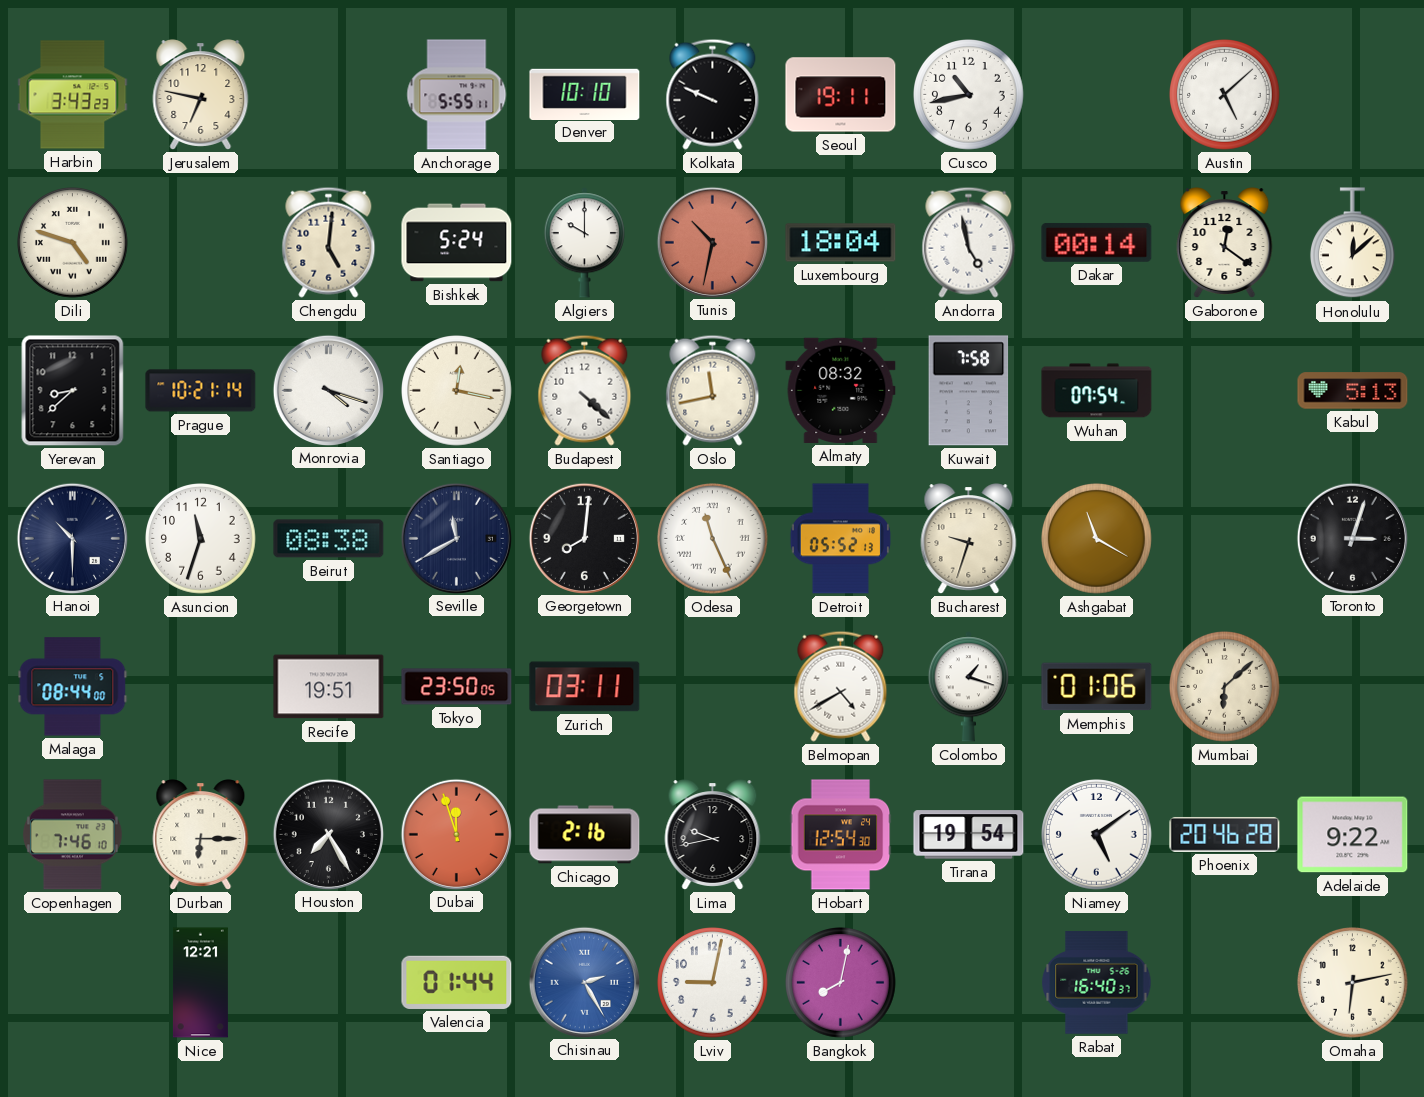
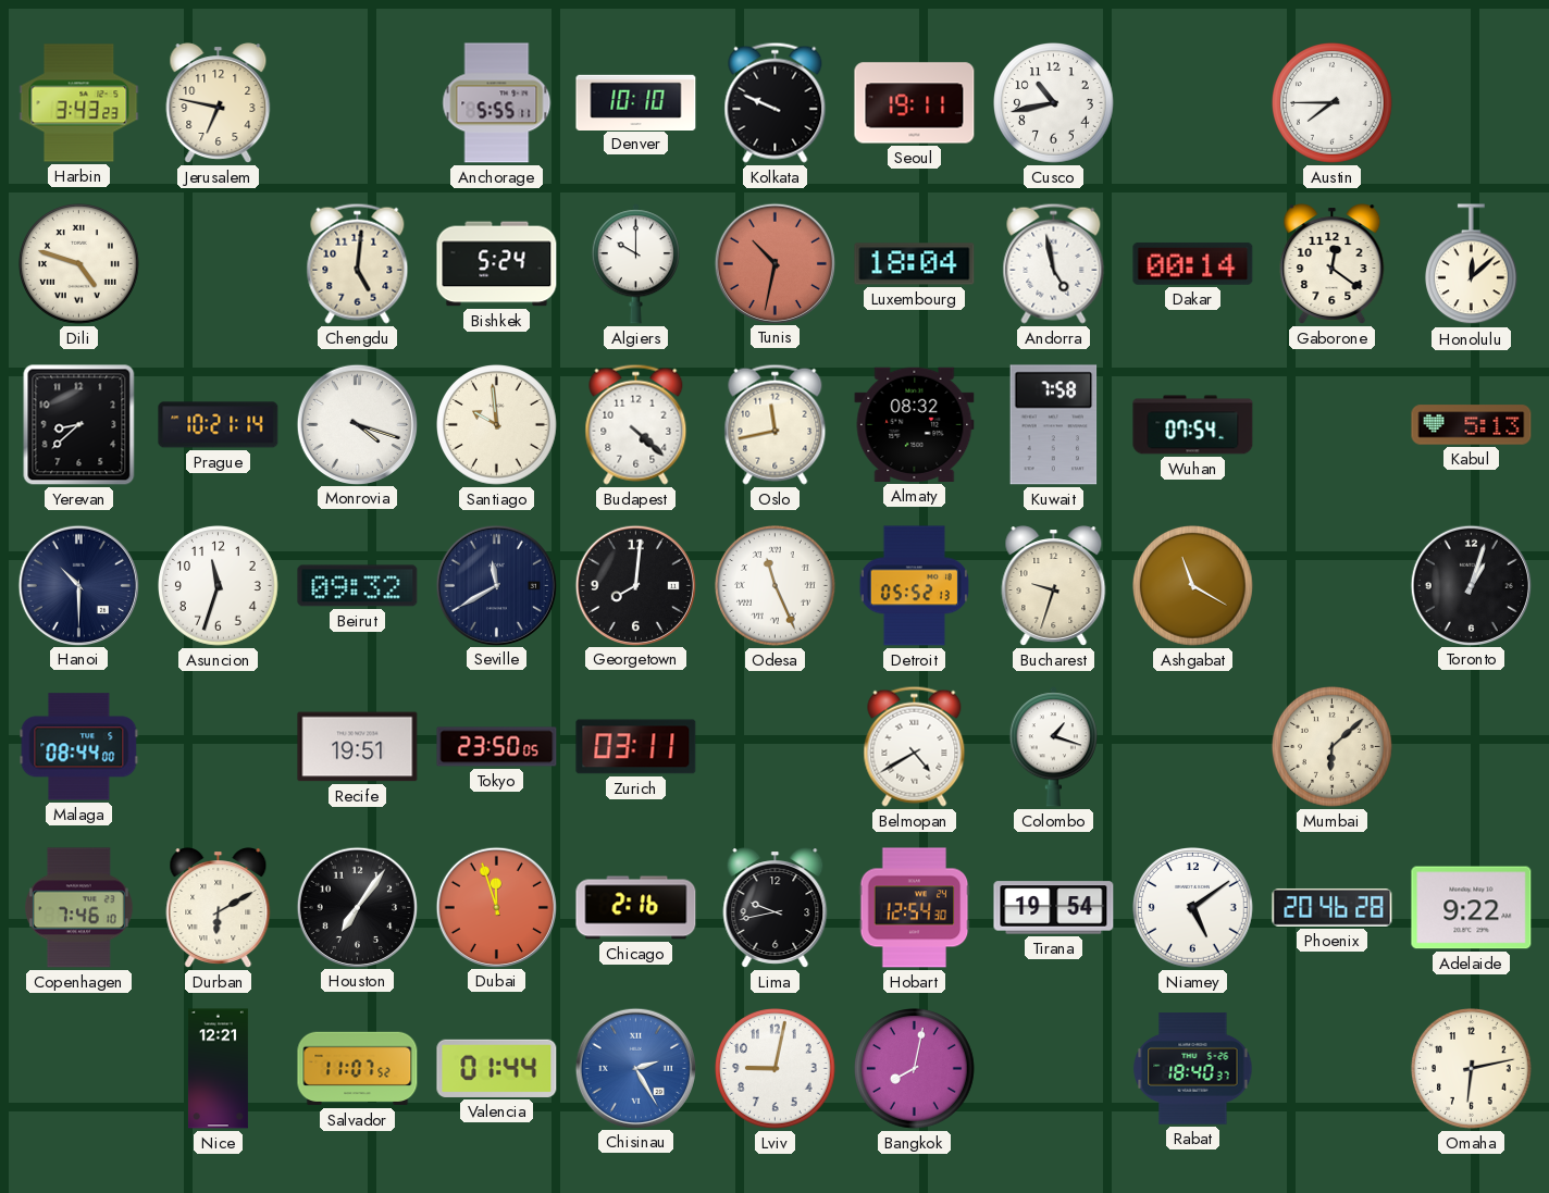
Austin: 5:08 -> 7:45
Santiago: 12:17 -> 9:59
Beirut: 08:38 -> 09:32
Toronto: 3:03 -> 1:03
Memphis: 01:06 -> none
Durban: 6:15 -> 6:10
Houston: 7:25 -> 7:06
Salvador: none -> 11:07
Rabat: 16:40 -> 18:40
